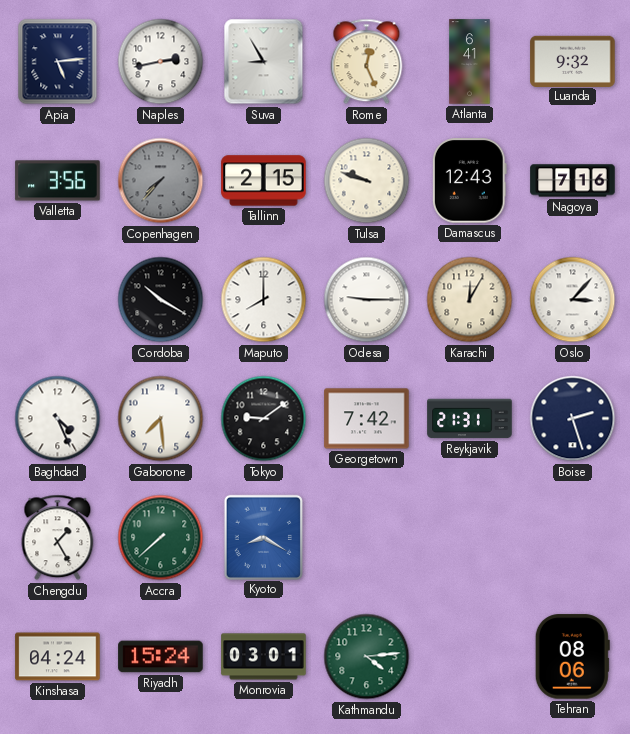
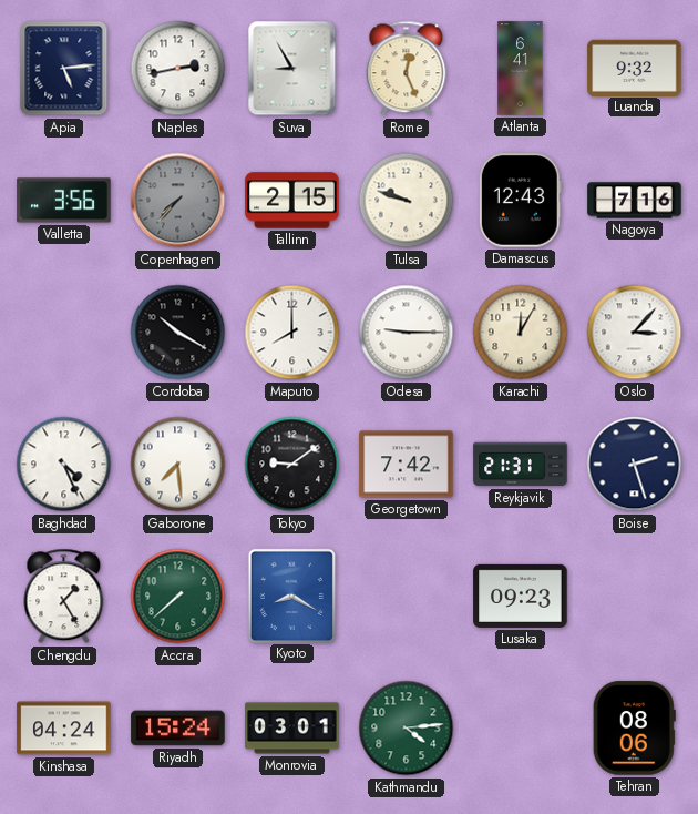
Lusaka: none -> 09:23
